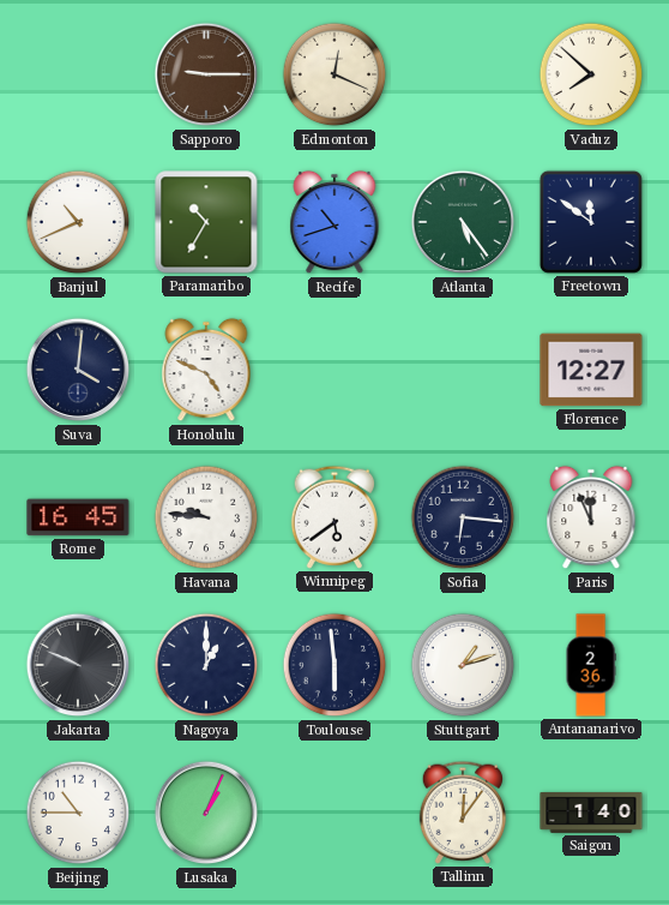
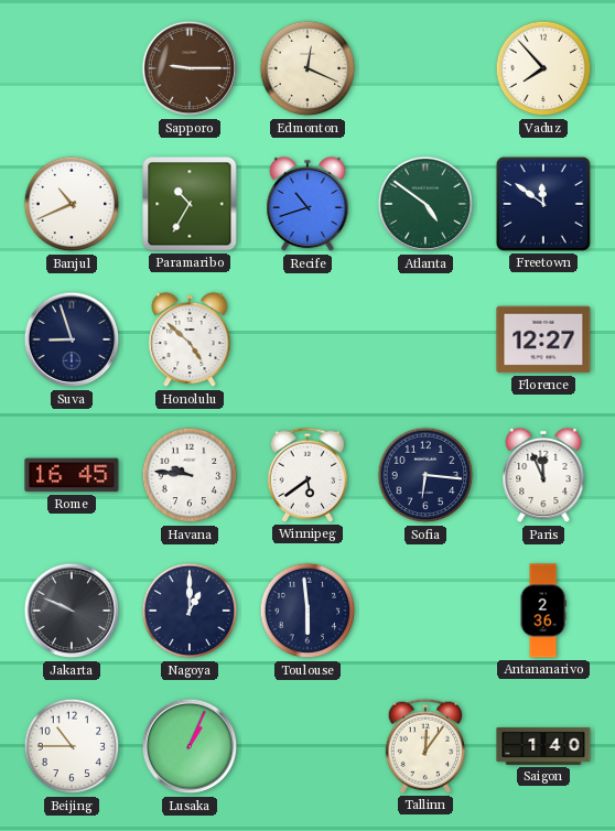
Vaduz: 7:52 -> 7:53
Atlanta: 5:24 -> 4:51
Suva: 4:01 -> 8:57
Honolulu: 4:49 -> 4:52
Stuttgart: 1:12 -> none
